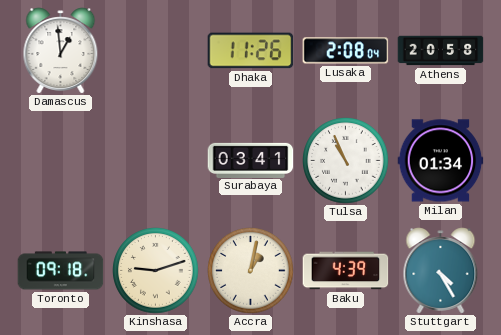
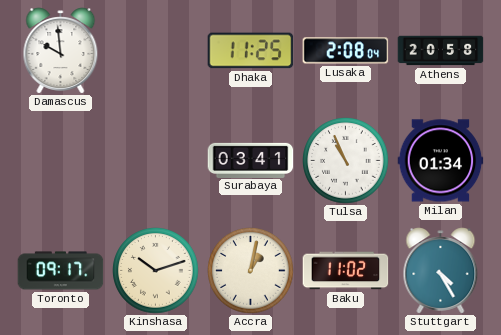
Damascus: 12:59 -> 9:59
Dhaka: 11:26 -> 11:25
Toronto: 09:18 -> 09:17
Kinshasa: 9:12 -> 10:12
Baku: 4:39 -> 11:02
